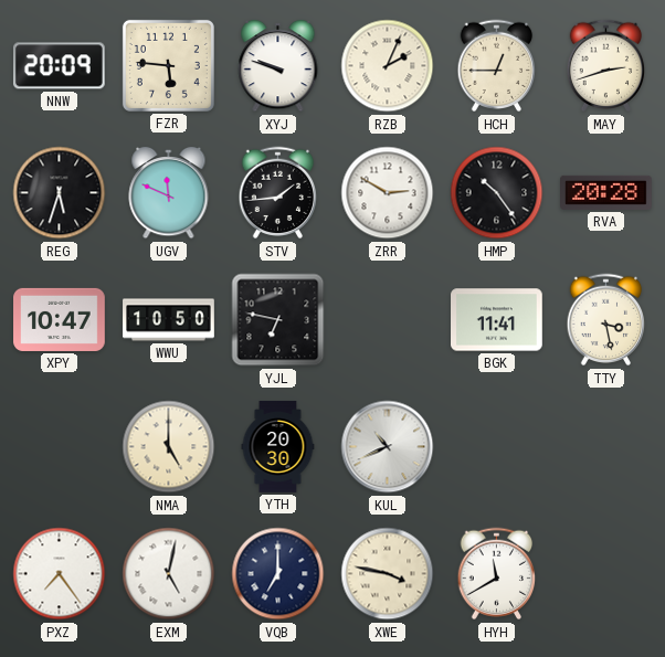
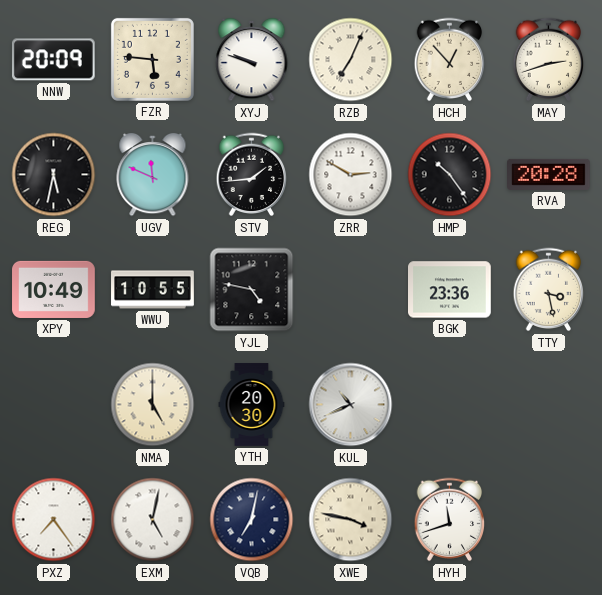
RZB: 2:04 -> 7:04
HCH: 12:45 -> 12:53
REG: 5:33 -> 5:32
XPY: 10:47 -> 10:49
WWU: 10:50 -> 10:55
YJL: 6:47 -> 4:47
BGK: 11:41 -> 23:36
VQB: 7:00 -> 7:02
HYH: 11:40 -> 11:42
